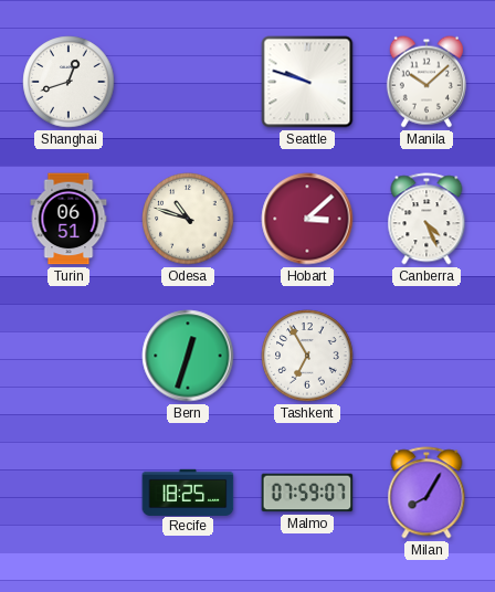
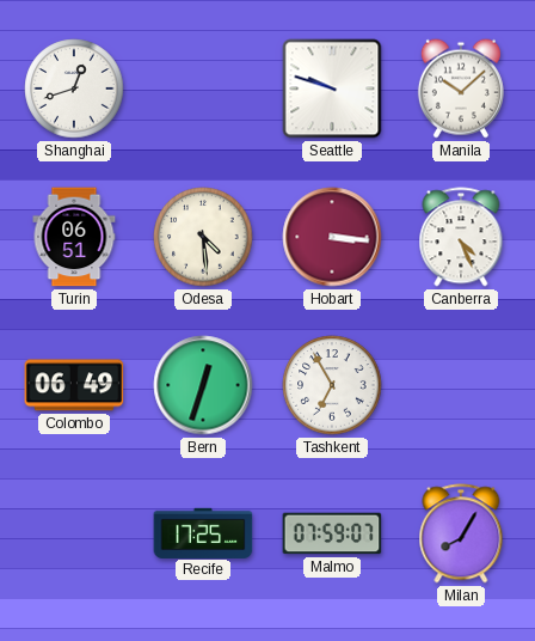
Odesa: 10:48 -> 4:29
Hobart: 3:08 -> 3:16
Colombo: none -> 06:49
Recife: 18:25 -> 17:25
